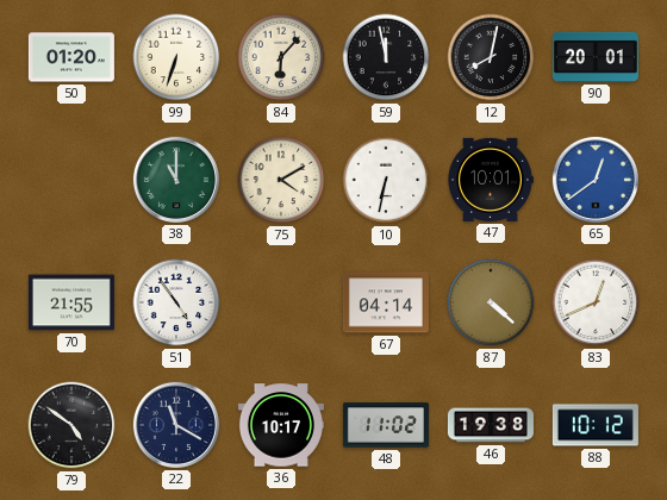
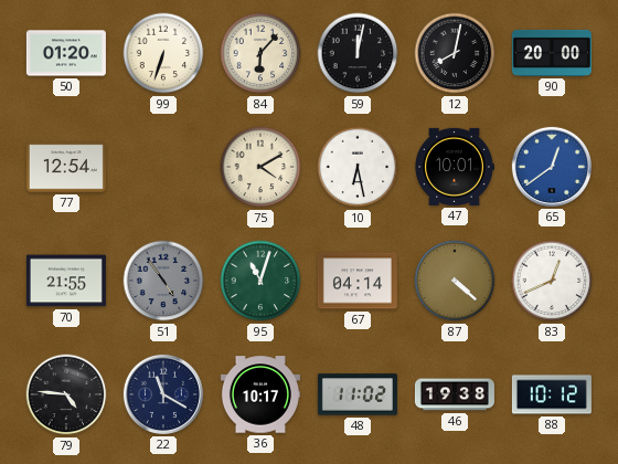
59: 11:58 -> 12:02
90: 20:01 -> 20:00
77: none -> 12:54
38: 11:00 -> none
10: 6:32 -> 6:28
51 dial: white -> grey
95: none -> 11:03
79: 4:51 -> 4:46
